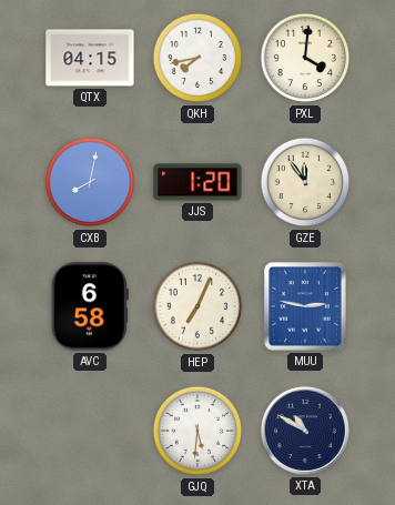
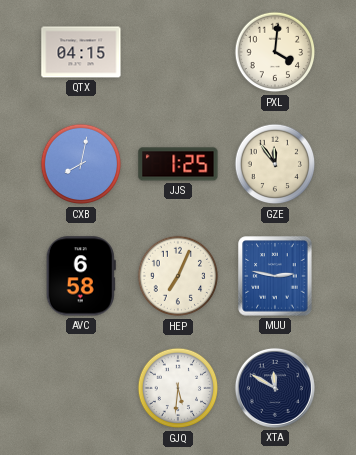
QKH: 7:43 -> none
JJS: 1:20 -> 1:25
XTA: 10:50 -> 11:50
